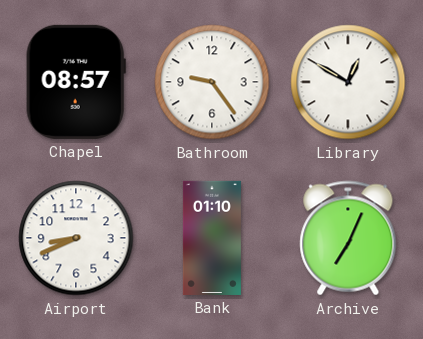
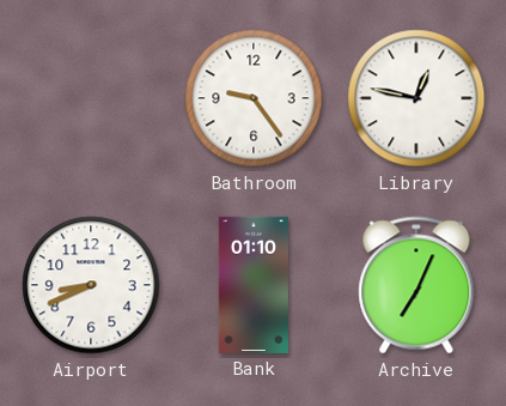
Chapel: 08:57 -> none
Library: 12:50 -> 12:47
